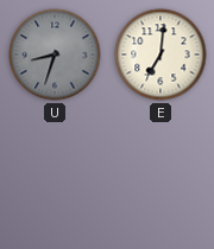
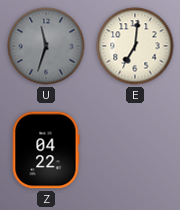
U: 8:33 -> 11:33
Z: none -> 04:22
